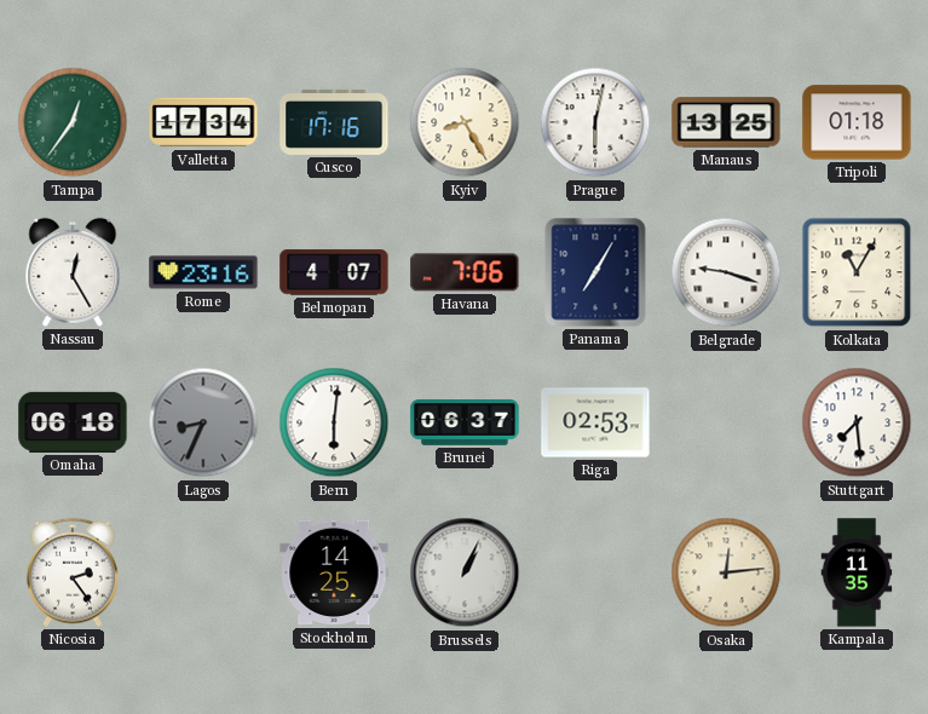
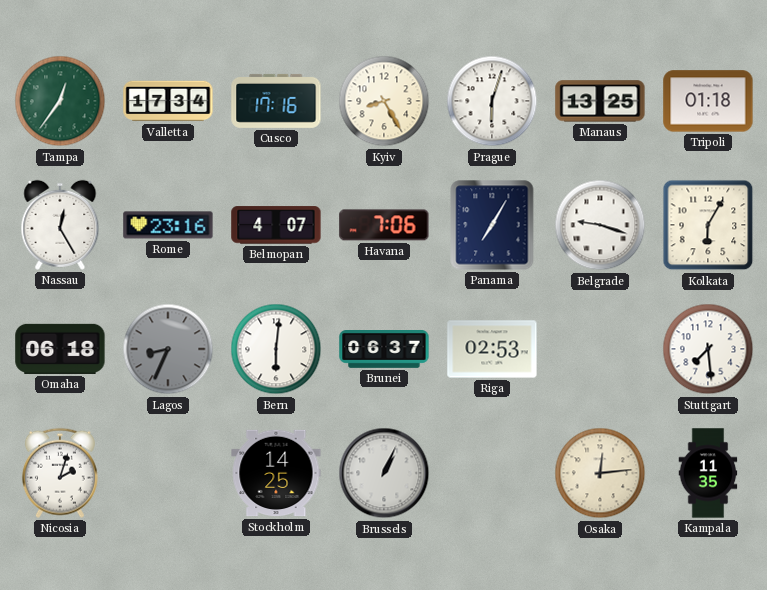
Prague: 6:02 -> 6:03
Kolkata: 11:05 -> 6:05
Nicosia: 2:24 -> 2:03
